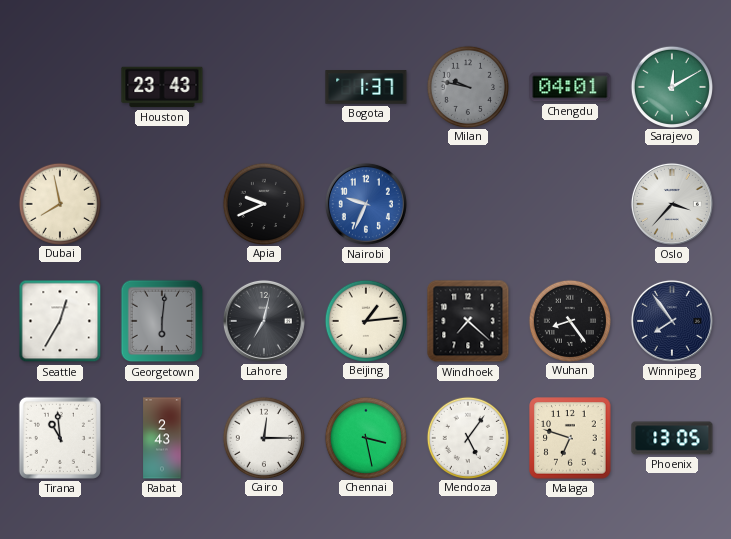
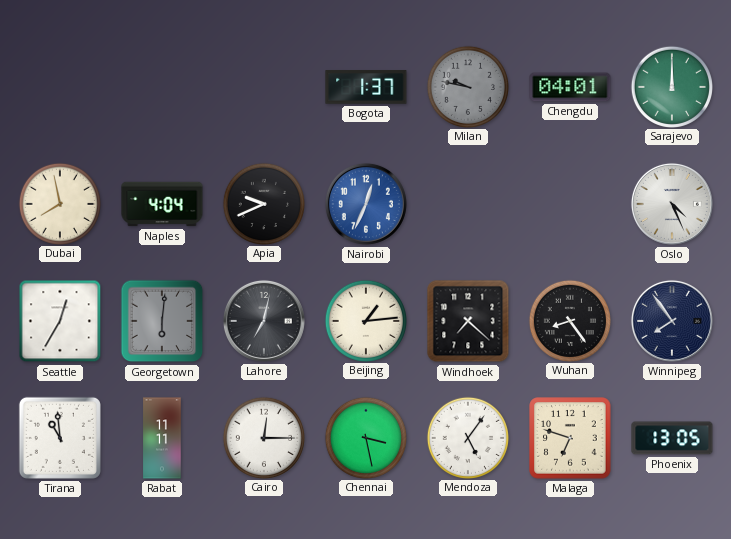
Houston: 23:43 -> none
Sarajevo: 12:10 -> 12:00
Naples: none -> 4:04
Nairobi: 9:34 -> 12:34
Oslo: 3:37 -> 4:26
Rabat: 2:43 -> 11:11
